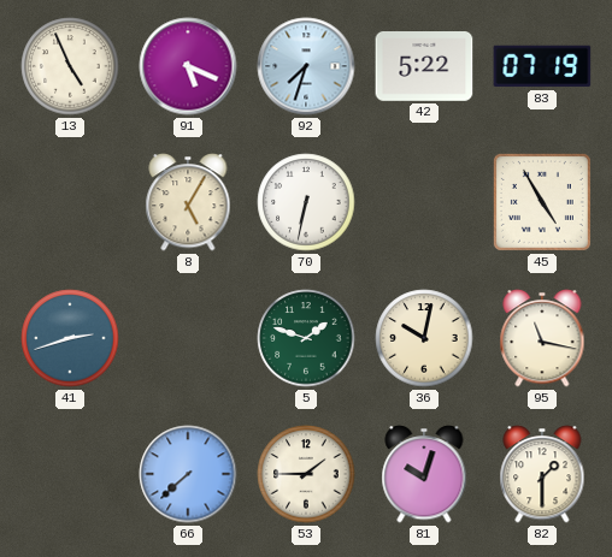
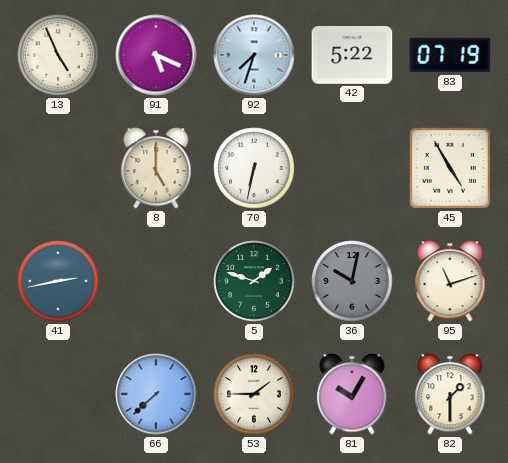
8: 5:05 -> 5:00
41: 2:42 -> 2:43
36 dial: cream -> grey
95: 11:17 -> 11:12
81: 10:03 -> 10:05
